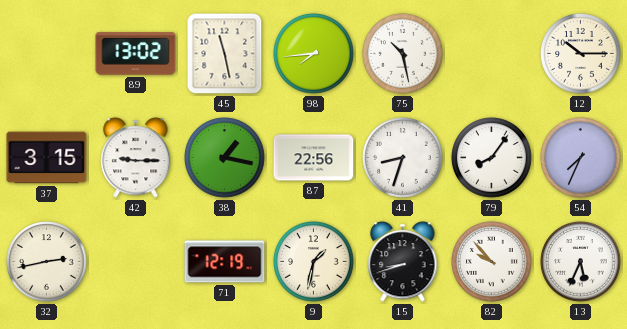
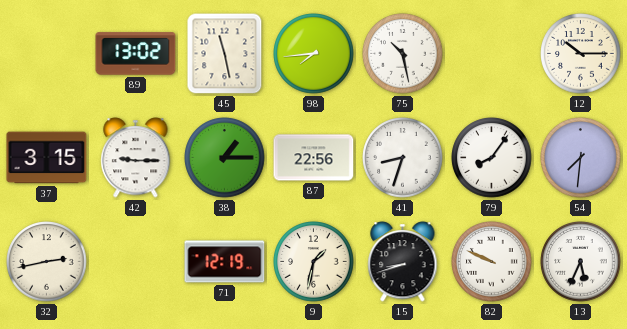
38: 1:17 -> 1:15
54: 7:34 -> 7:31
82: 9:53 -> 9:49
